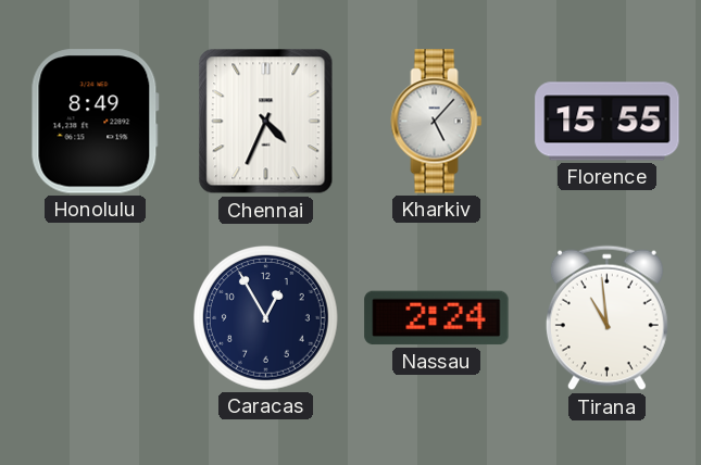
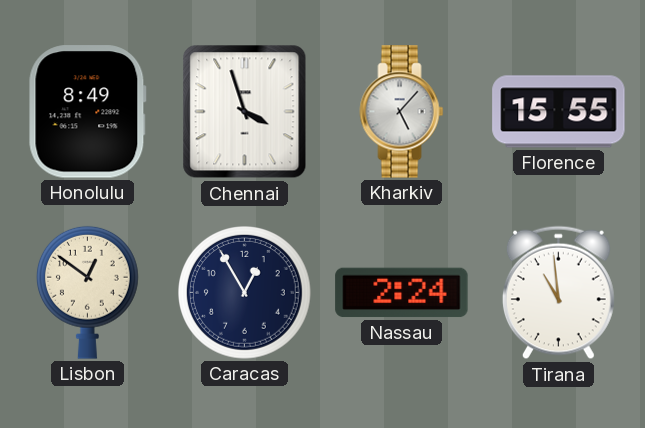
Chennai: 4:34 -> 3:57
Lisbon: none -> 12:51
